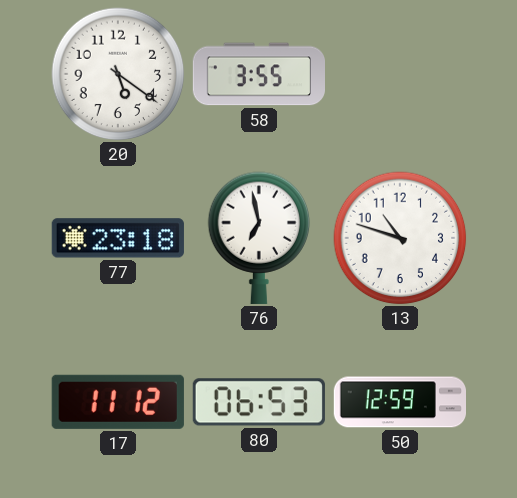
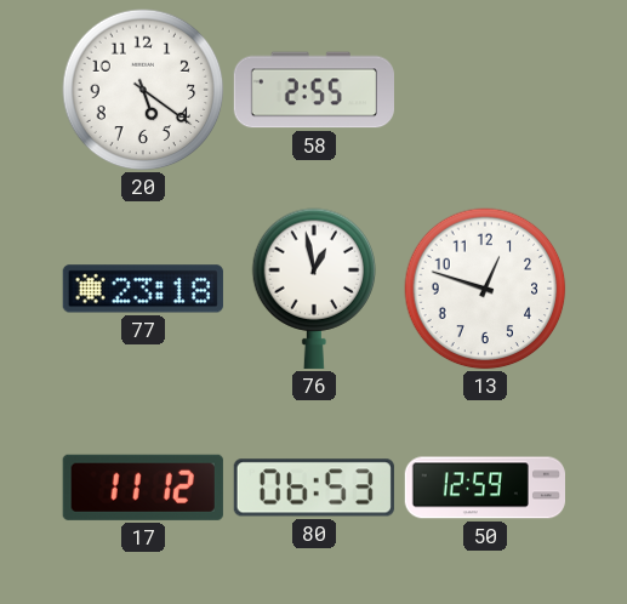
58: 3:55 -> 2:55
76: 6:58 -> 12:58
13: 10:48 -> 12:48
